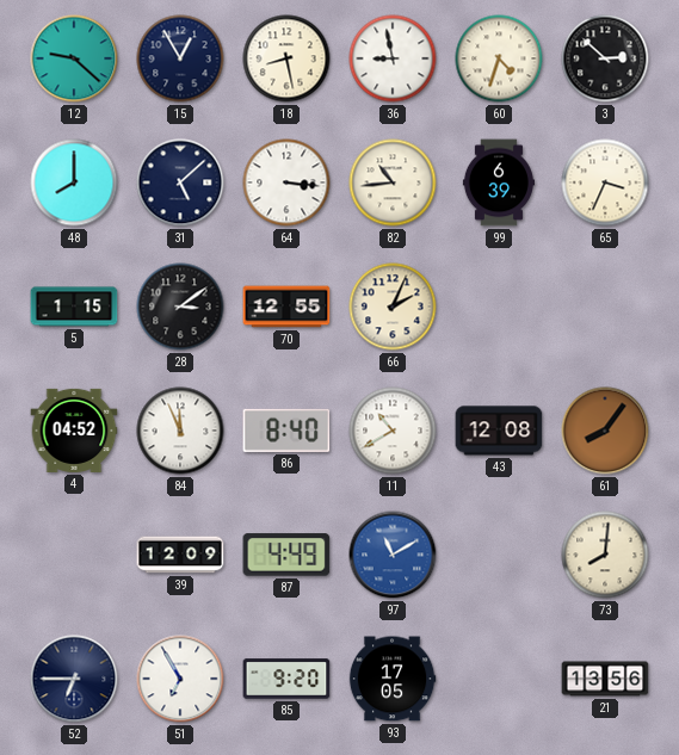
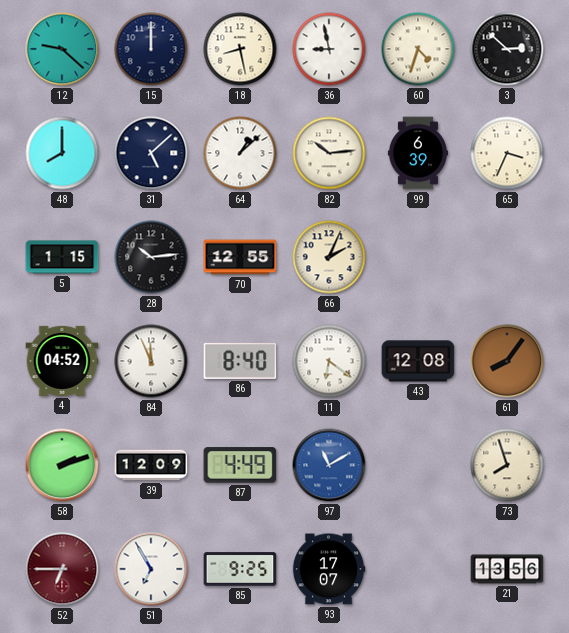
15: 12:55 -> 12:00
64: 3:16 -> 1:08
82: 10:44 -> 10:14
28: 3:09 -> 10:14
11: 10:40 -> 6:21
58: none -> 2:12
73: 8:01 -> 7:57
52 dial: navy -> burgundy
85: 9:20 -> 9:25
93: 17:05 -> 17:07
